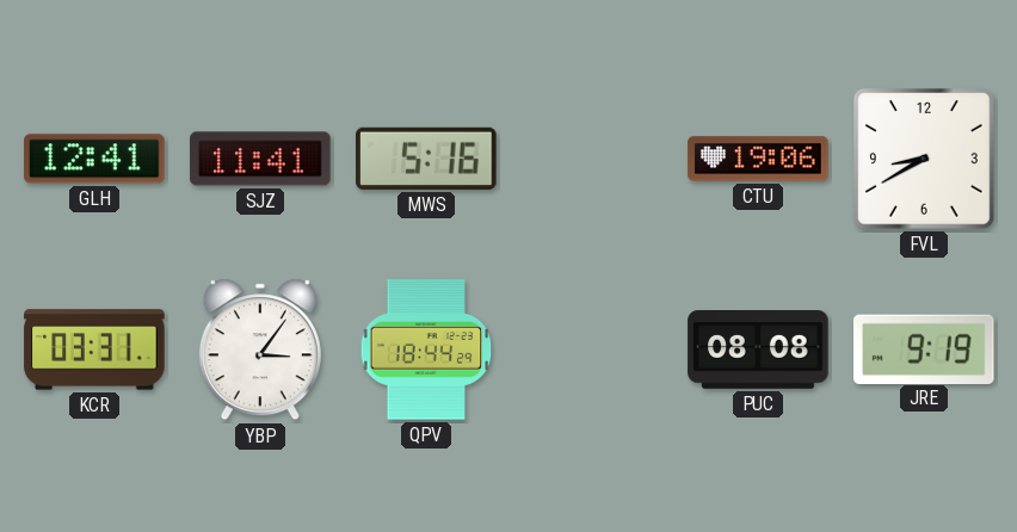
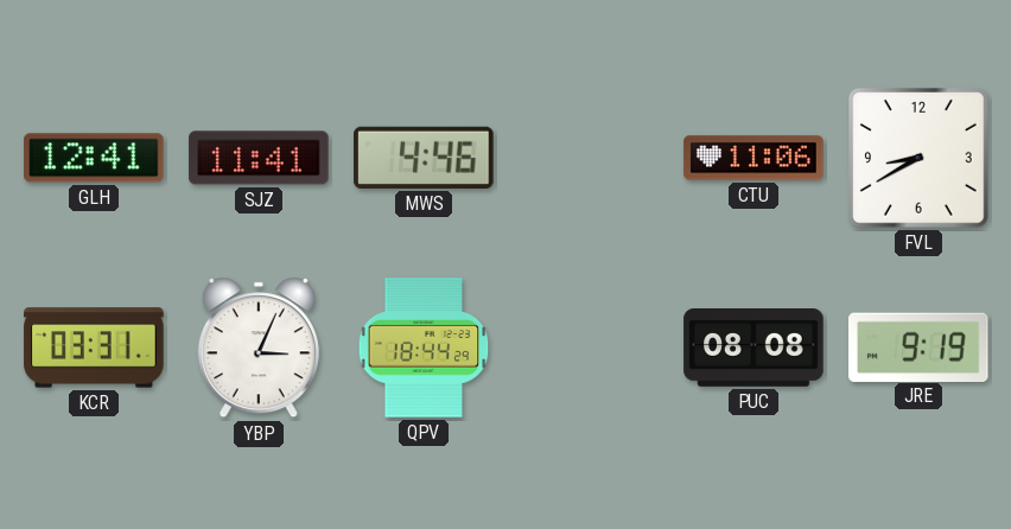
MWS: 5:16 -> 4:46
CTU: 19:06 -> 11:06
YBP: 3:06 -> 3:04
